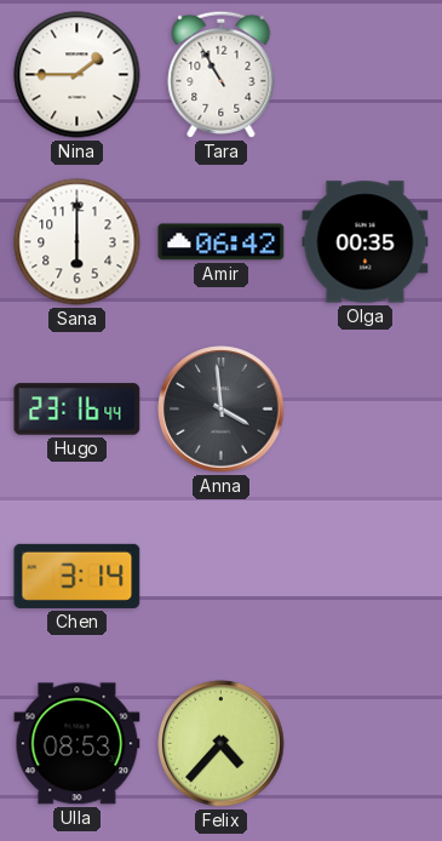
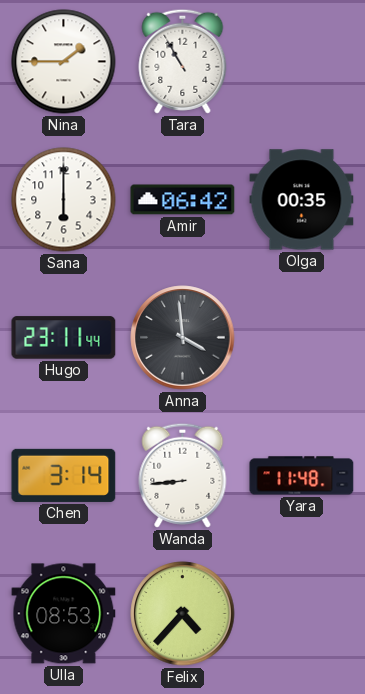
Hugo: 23:16 -> 23:11
Wanda: none -> 8:44
Yara: none -> 11:48
